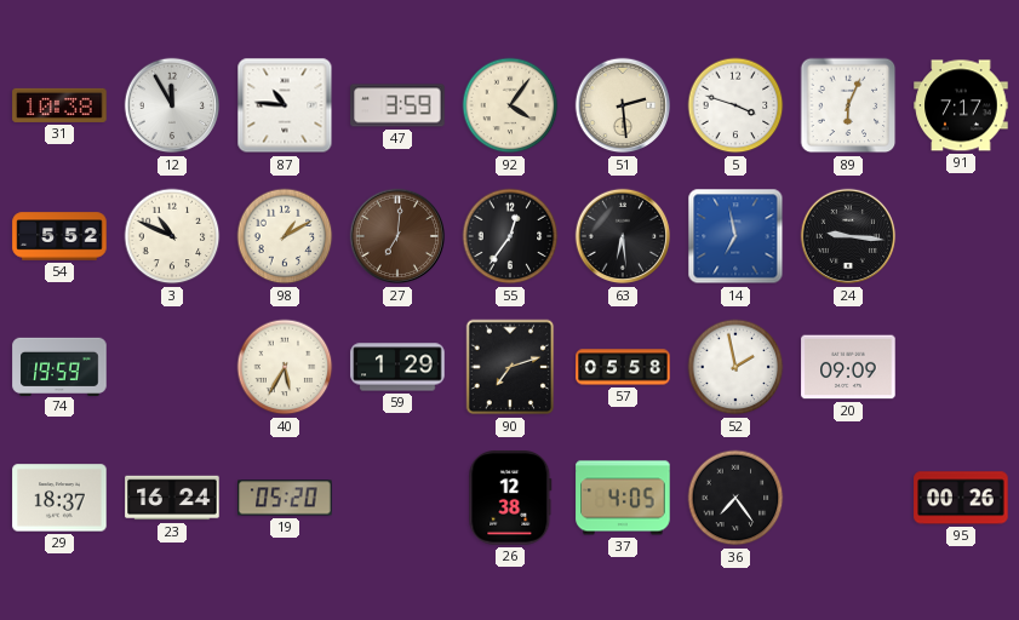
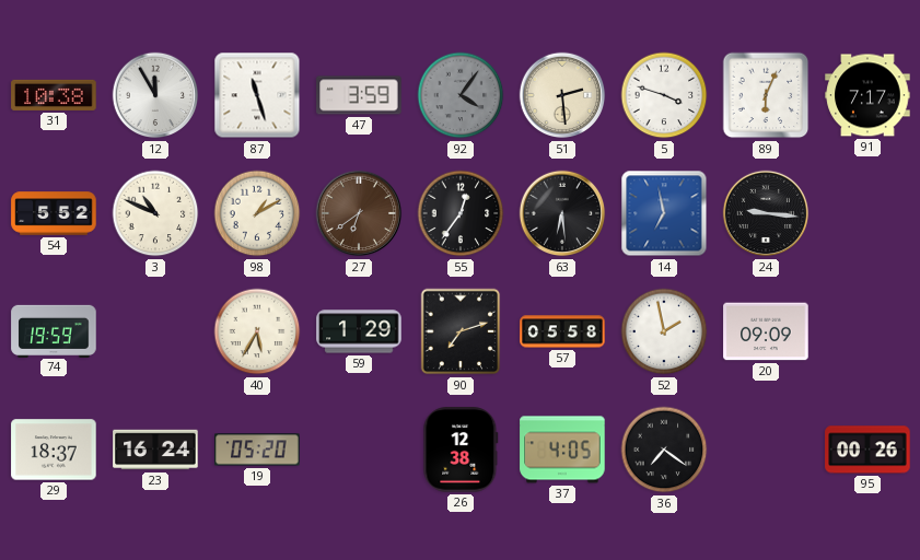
87: 10:46 -> 11:27
92 dial: cream -> grey
27: 7:01 -> 6:39
36: 7:24 -> 7:21
